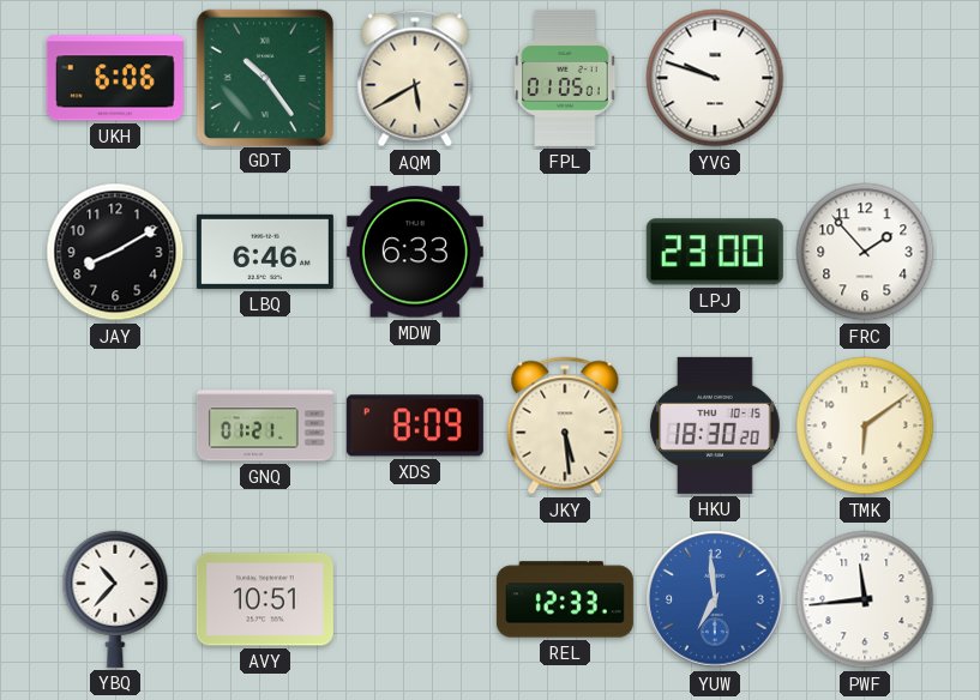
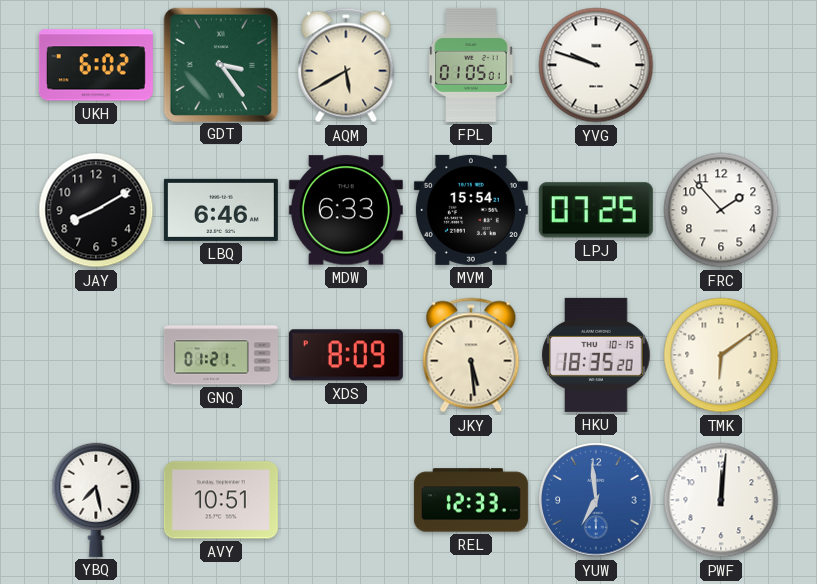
UKH: 6:06 -> 6:02
GDT: 10:24 -> 3:24
MVM: none -> 15:54
LPJ: 23:00 -> 07:25
HKU: 18:30 -> 18:35
YBQ: 10:37 -> 7:28
PWF: 11:44 -> 12:01
